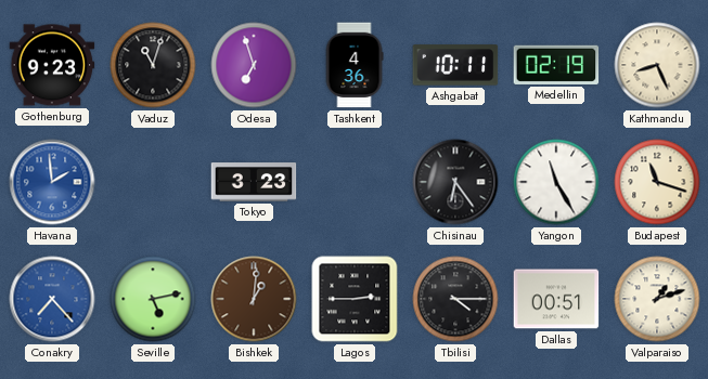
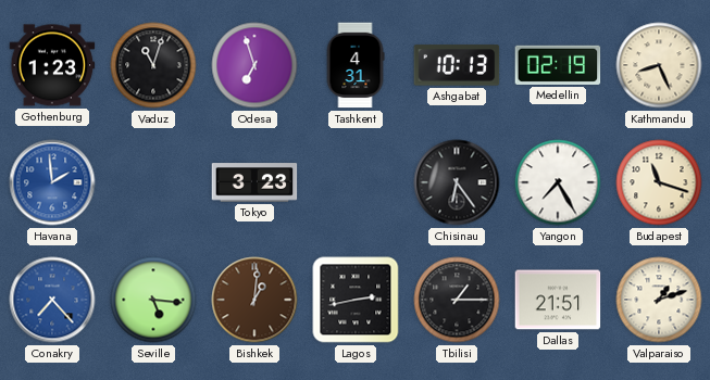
Gothenburg: 9:23 -> 1:23
Tashkent: 4:36 -> 4:31
Ashgabat: 10:11 -> 10:13
Yangon: 11:25 -> 7:25
Seville: 5:13 -> 5:16
Lagos: 2:45 -> 2:43
Tbilisi: 4:15 -> 1:15
Dallas: 00:51 -> 21:51
